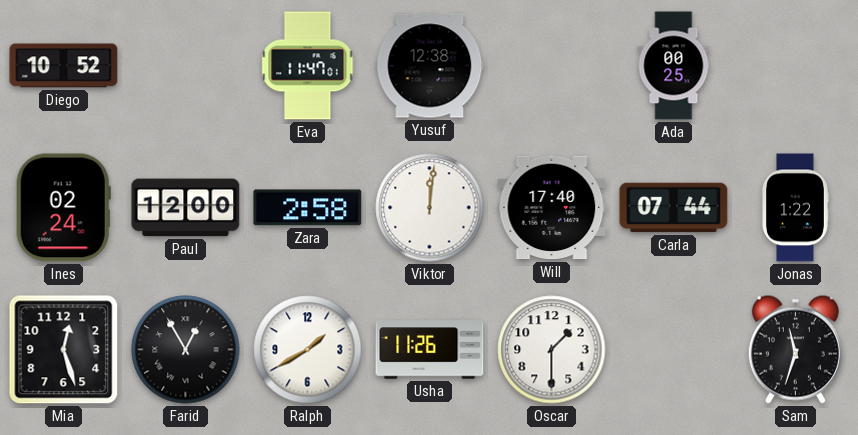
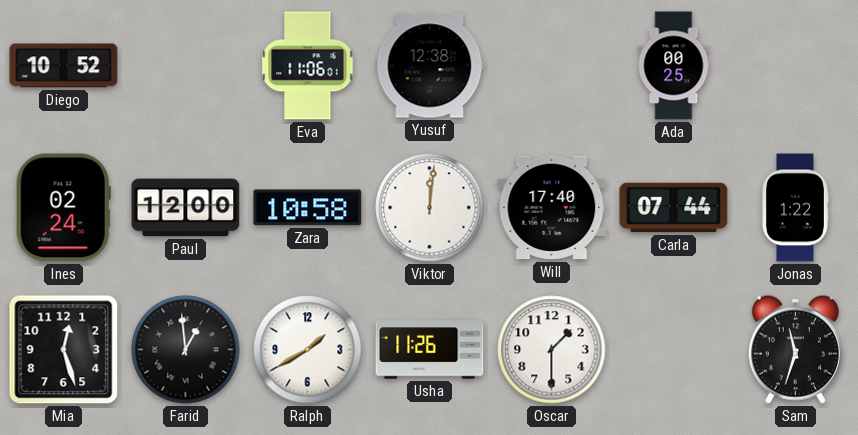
Eva: 11:47 -> 11:06
Zara: 2:58 -> 10:58
Farid: 12:55 -> 12:59
